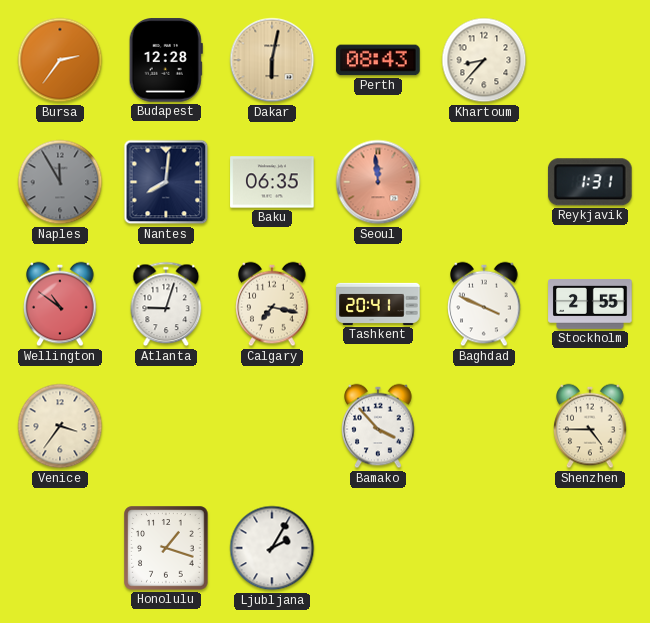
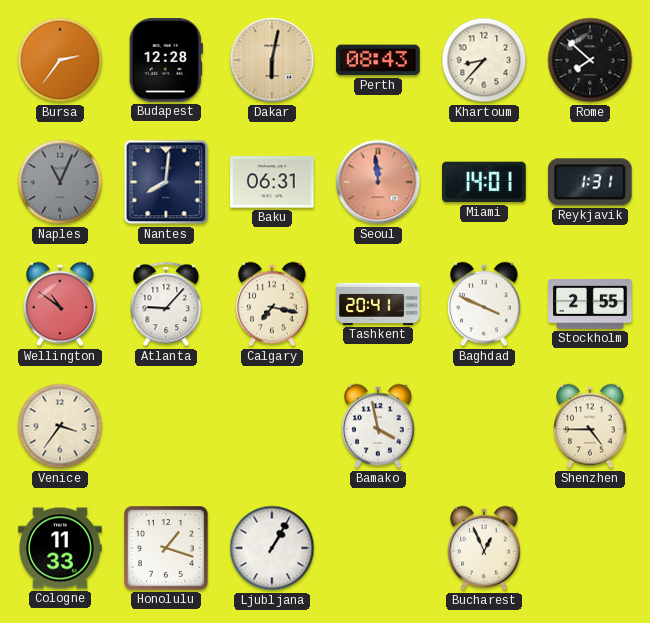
Rome: none -> 7:52
Naples: 11:55 -> 11:04
Baku: 06:35 -> 06:31
Miami: none -> 14:01
Atlanta: 9:03 -> 9:07
Bamako: 3:53 -> 3:58
Cologne: none -> 11:33
Ljubljana: 2:05 -> 1:05
Bucharest: none -> 12:56
